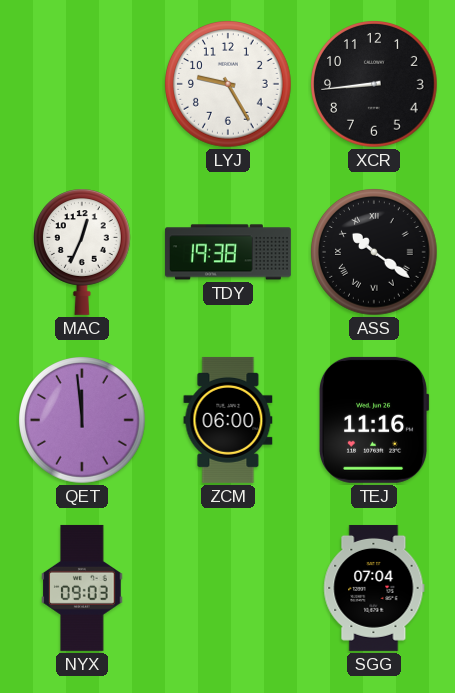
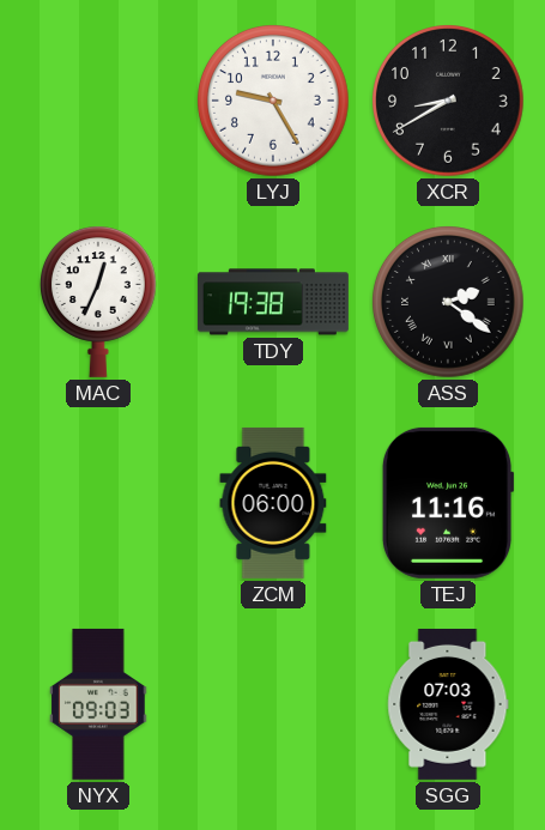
XCR: 8:44 -> 8:40
ASS: 10:21 -> 2:21
QET: 11:59 -> none
SGG: 07:04 -> 07:03
